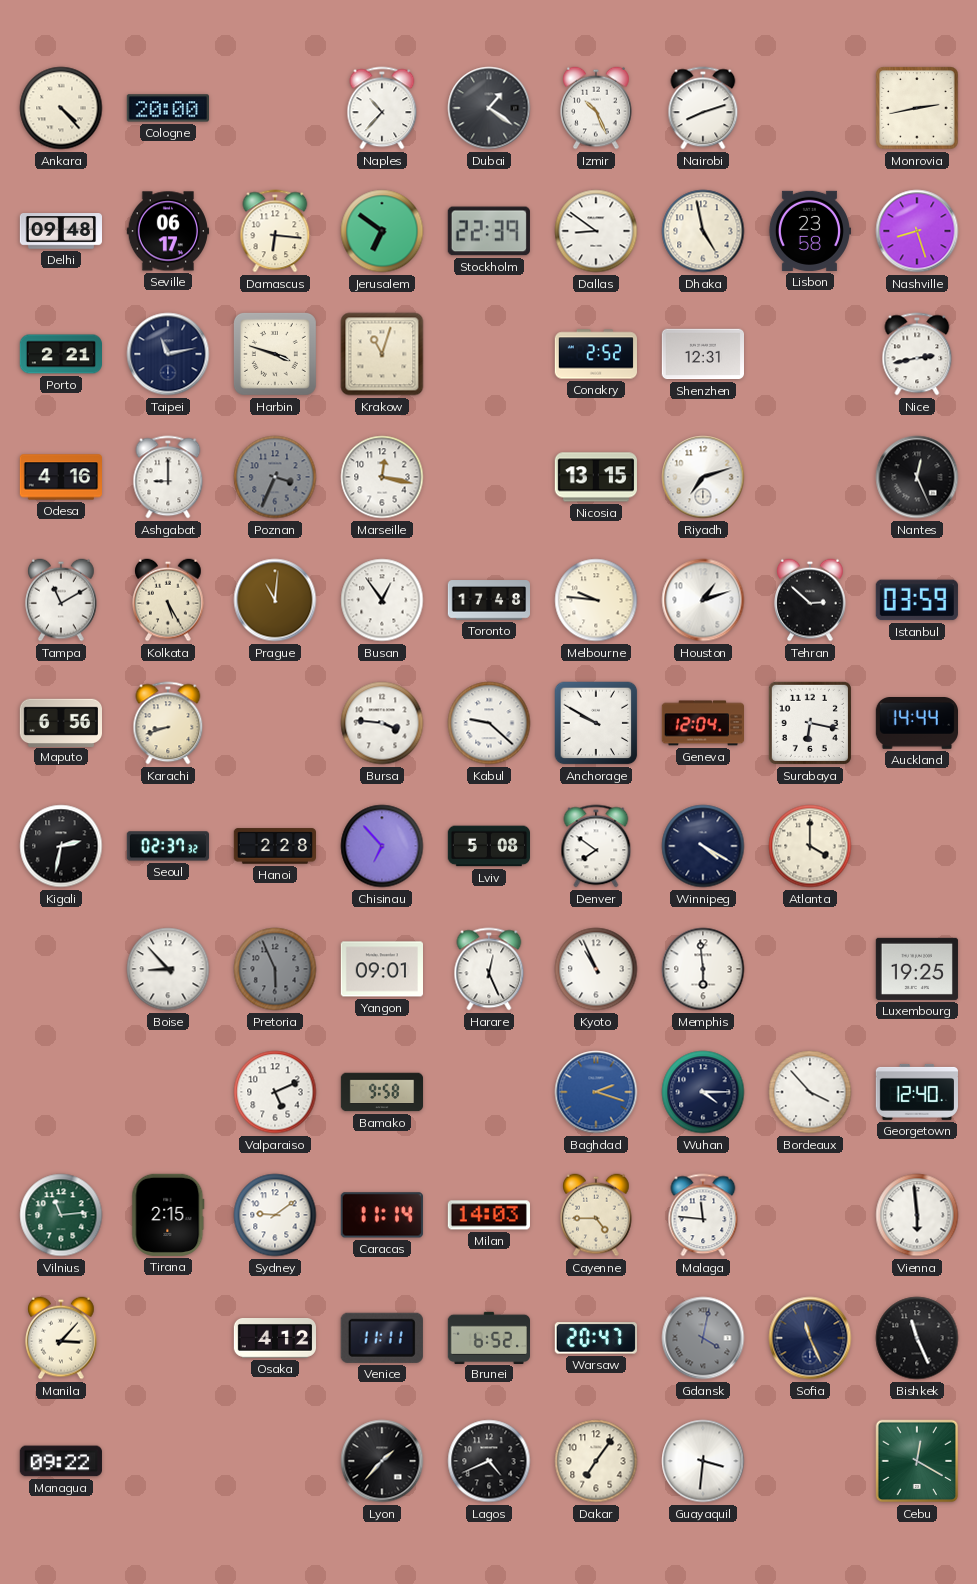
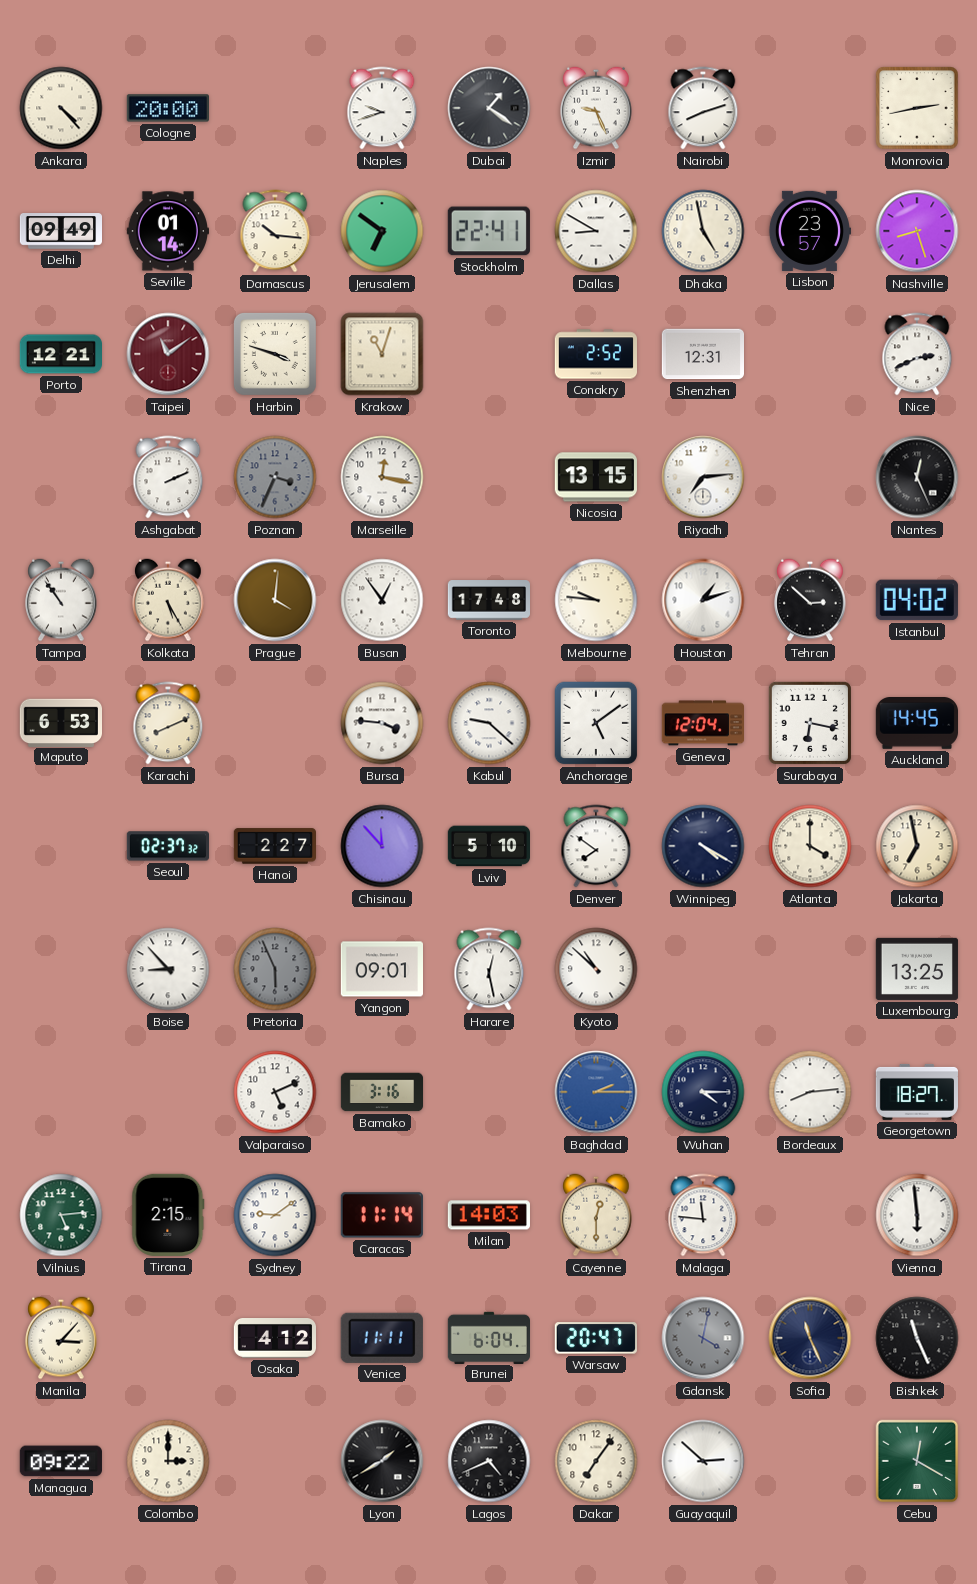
Naples: 10:37 -> 9:42
Izmir: 10:26 -> 9:26
Delhi: 09:48 -> 09:49
Seville: 06:17 -> 01:14
Damascus: 6:16 -> 10:16
Stockholm: 22:39 -> 22:41
Dallas: 8:51 -> 8:50
Lisbon: 23:58 -> 23:57
Porto: 2:21 -> 12:21
Taipei: 11:13 -> 11:09
Taipei dial: navy -> burgundy
Nice: 2:43 -> 2:41
Odesa: 4:16 -> none
Ashgabat: 9:00 -> 2:11
Riyadh: 7:12 -> 7:14
Tampa: 11:10 -> 10:54
Prague: 11:01 -> 4:01
Istanbul: 03:59 -> 04:02
Maputo: 6:56 -> 6:53
Karachi: 8:42 -> 8:11
Anchorage: 9:50 -> 5:09
Auckland: 14:44 -> 14:45
Kigali: 2:32 -> none
Hanoi: 2:28 -> 2:27
Chisinau: 6:53 -> 11:53
Lviv: 5:08 -> 5:10
Jakarta: none -> 6:58
Harare: 12:26 -> 12:28
Kyoto: 10:56 -> 10:52
Memphis: 5:59 -> none
Luxembourg: 19:25 -> 13:25
Bamako: 9:58 -> 3:16
Baghdad: 2:18 -> 2:15
Bordeaux: 3:53 -> 8:14
Georgetown: 12:40 -> 18:27
Vilnius: 11:14 -> 5:14
Cayenne: 4:45 -> 12:30
Brunei: 6:52 -> 6:04
Colombo: none -> 3:00
Lyon: 1:37 -> 1:40
Guayaquil: 3:31 -> 2:52
